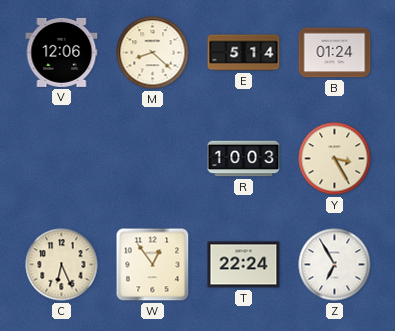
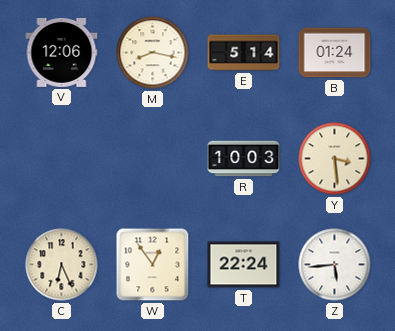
M: 8:22 -> 8:17
Y: 3:25 -> 3:29
Z: 6:55 -> 5:44
